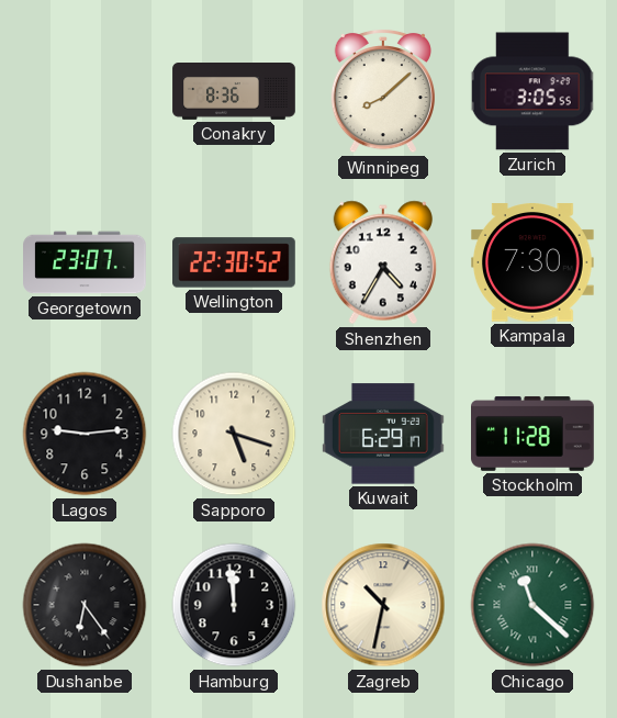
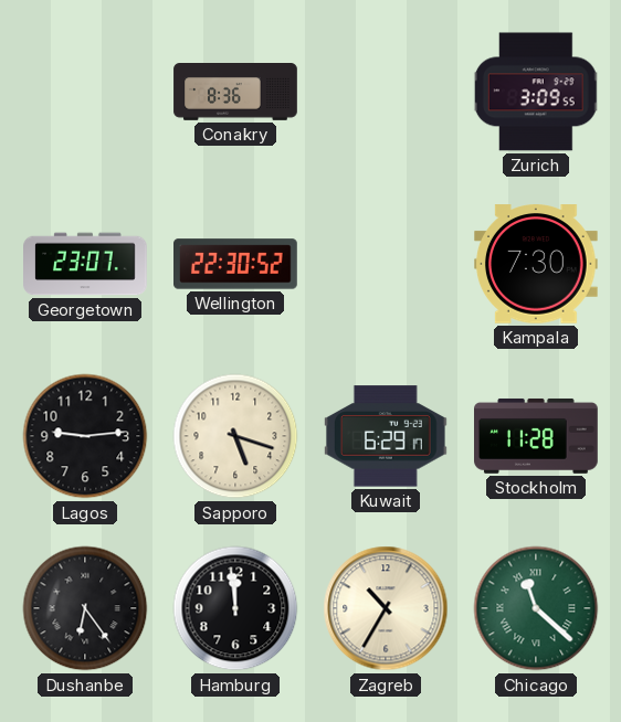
Winnipeg: 8:08 -> none
Zurich: 3:05 -> 3:09
Shenzhen: 4:35 -> none
Zagreb: 10:32 -> 10:35
